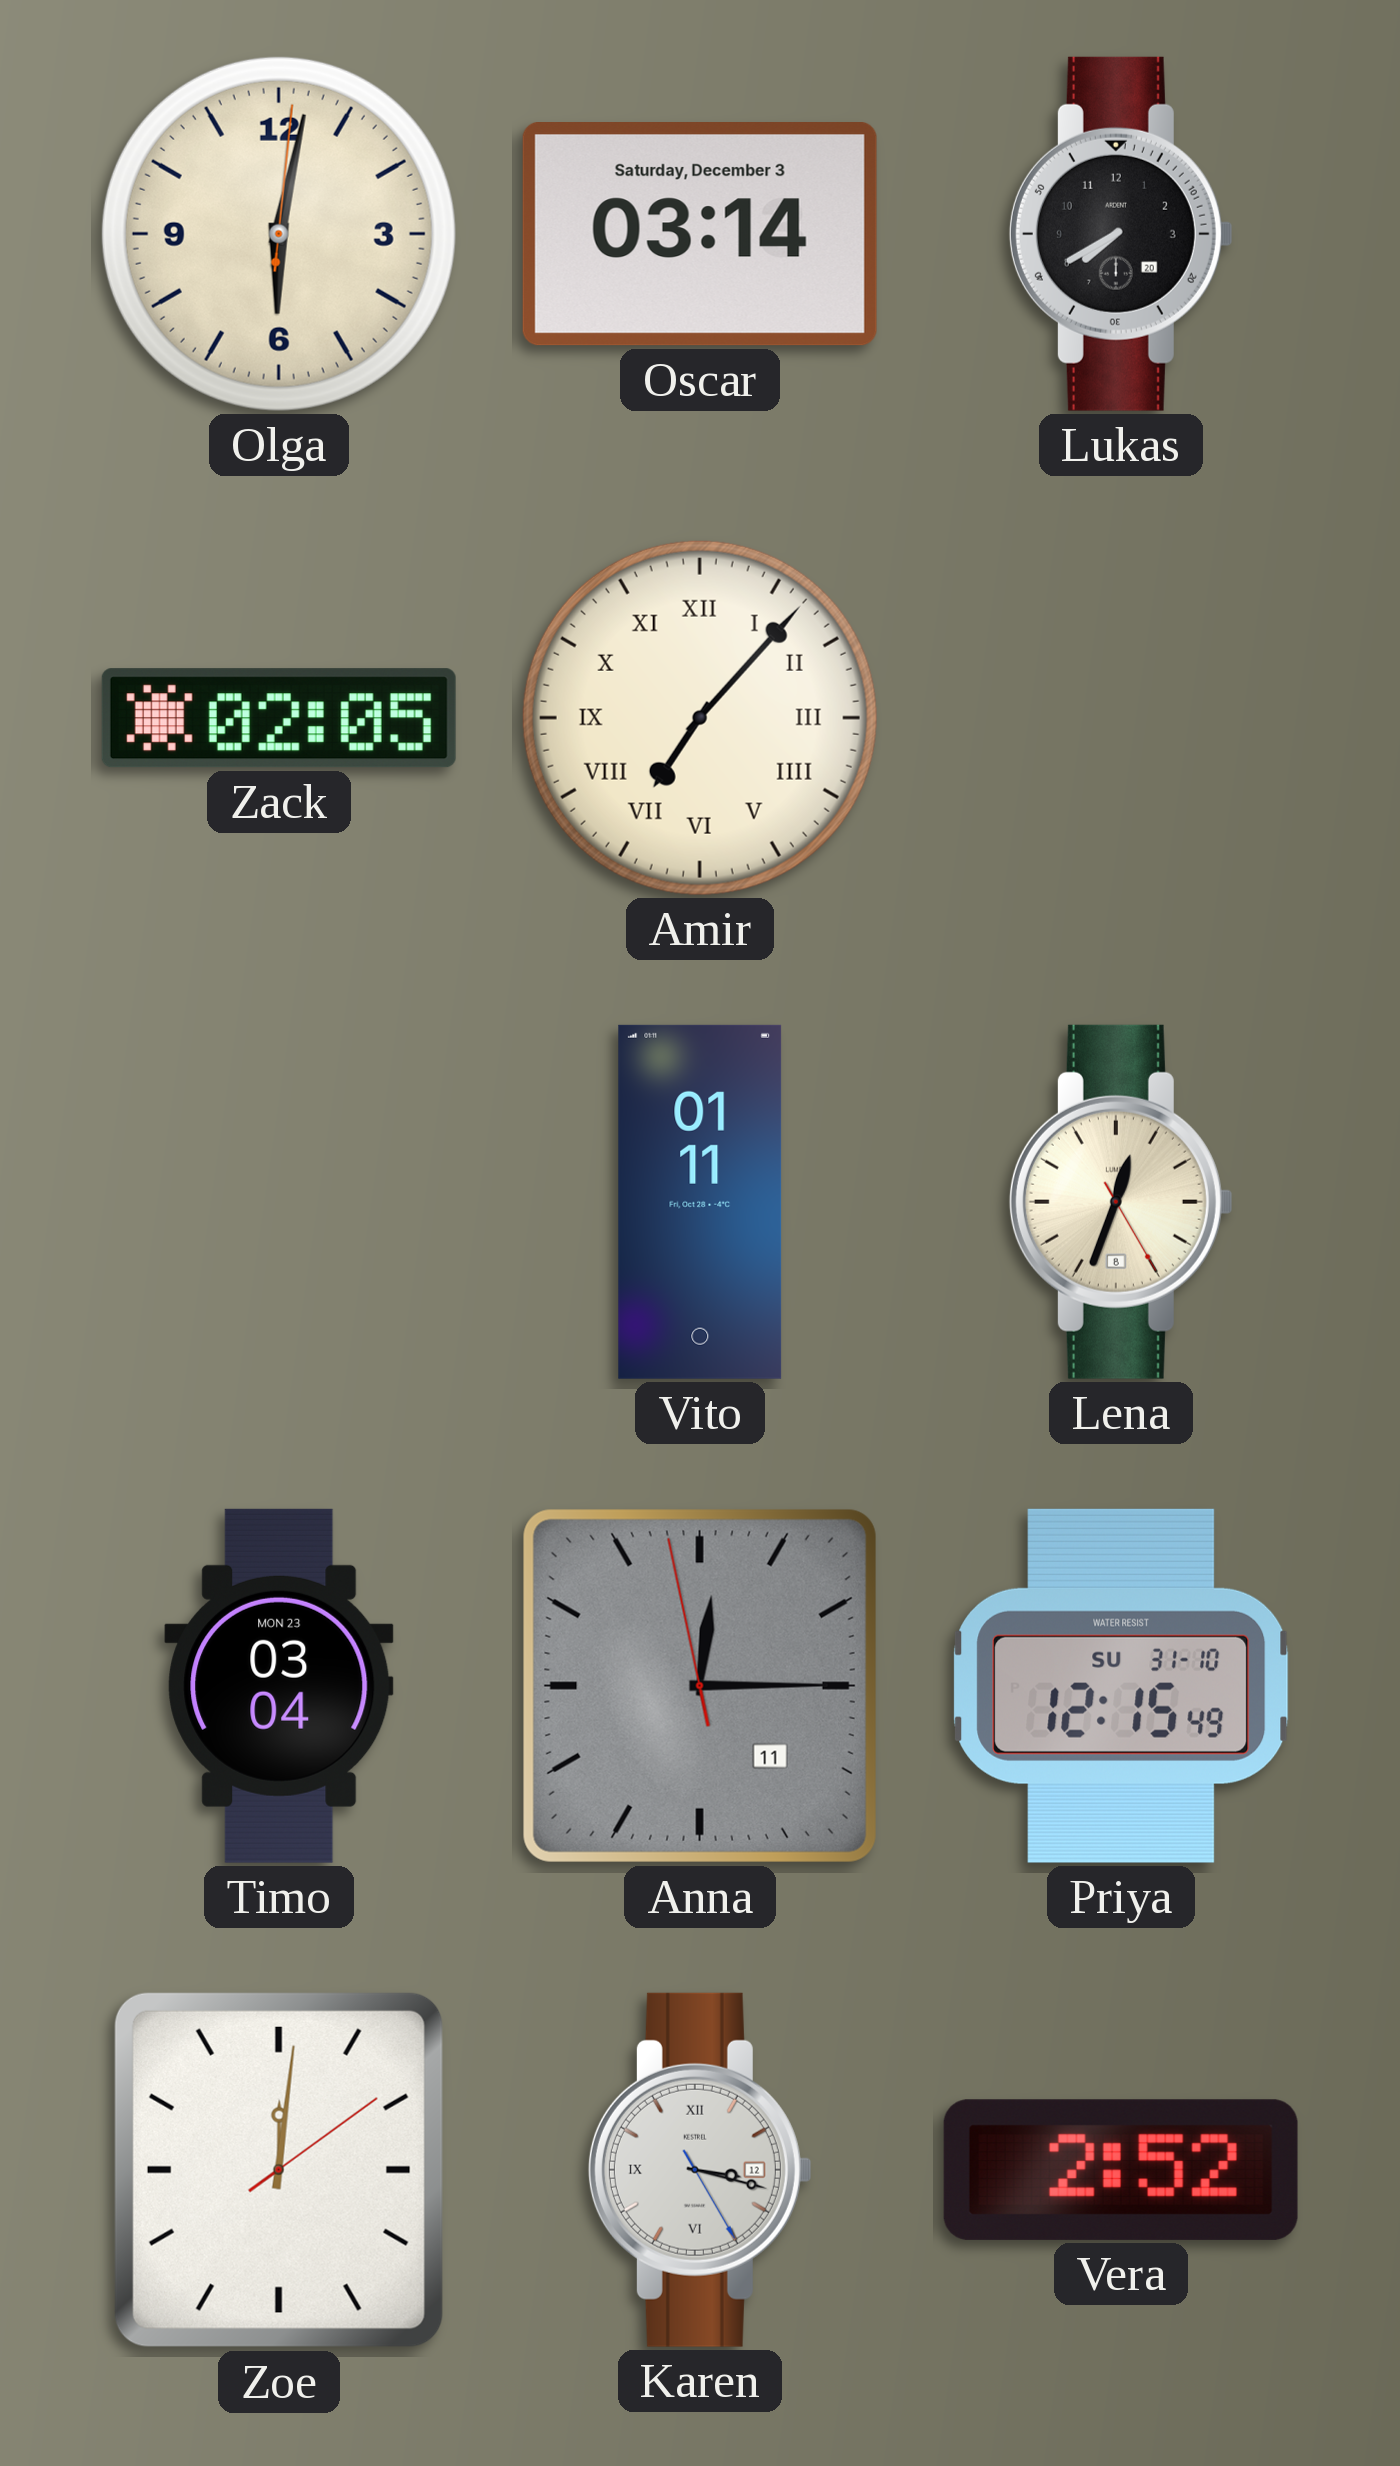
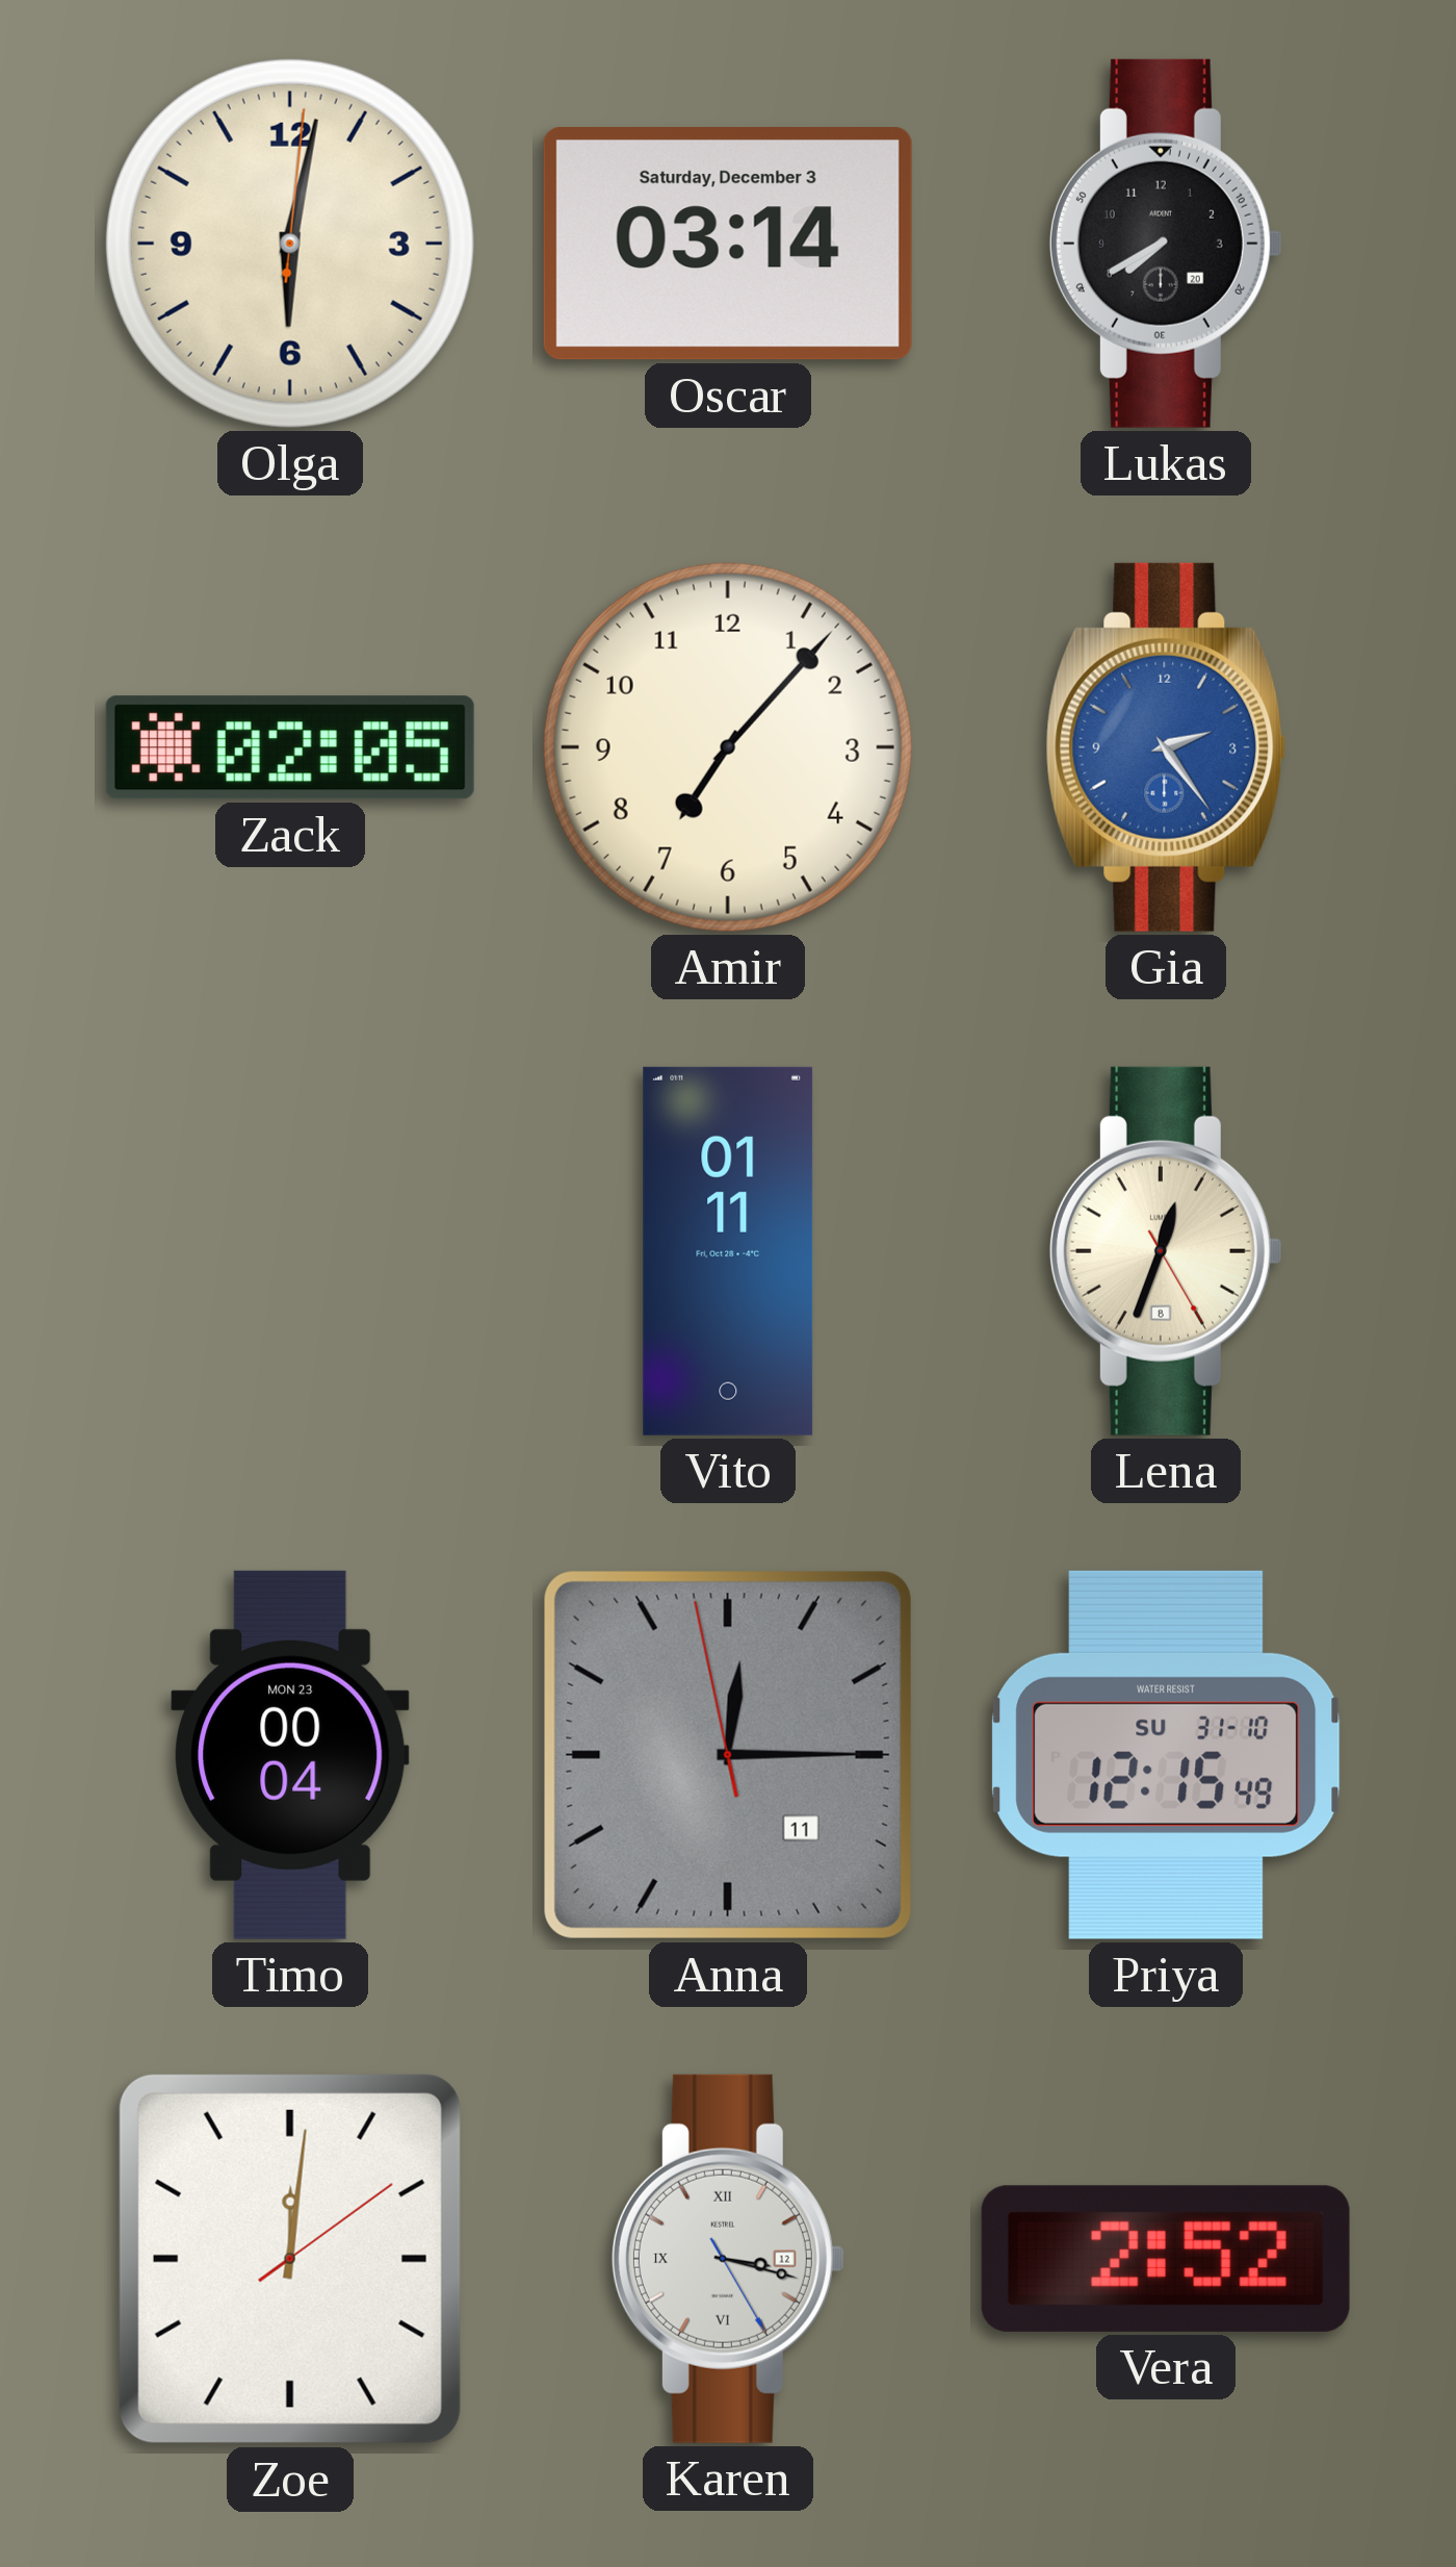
Amir numerals: Roman -> Arabic
Gia: none -> 2:24
Timo: 03:04 -> 00:04
